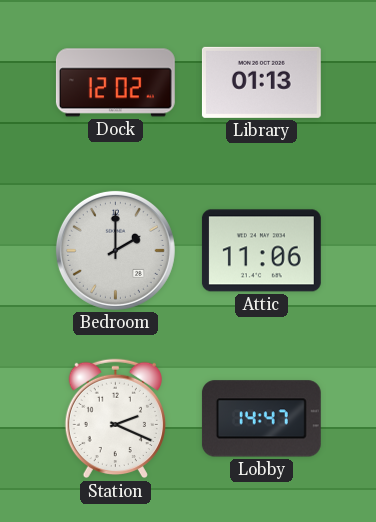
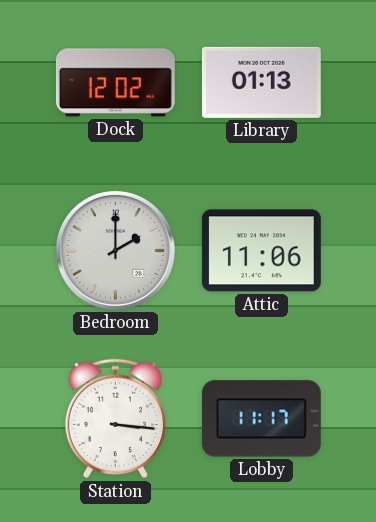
Station: 2:19 -> 3:16
Lobby: 14:47 -> 11:17
